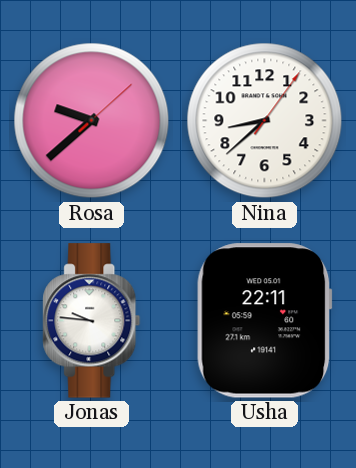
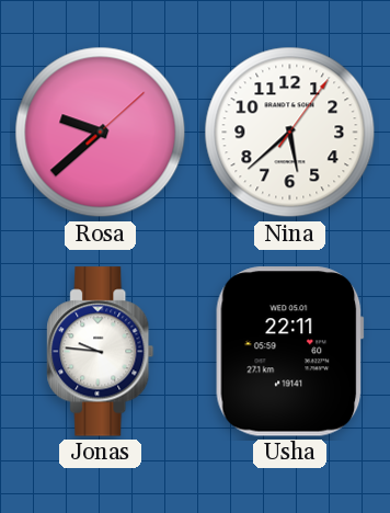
Nina: 8:38 -> 5:38
